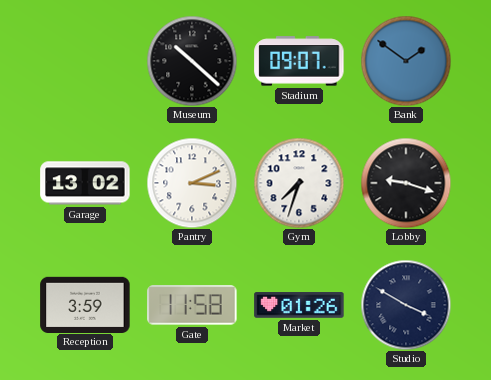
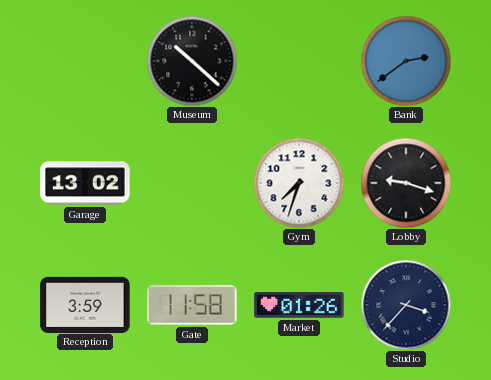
Stadium: 09:07 -> none
Bank: 1:51 -> 2:39
Pantry: 3:11 -> none
Studio: 3:50 -> 3:37
